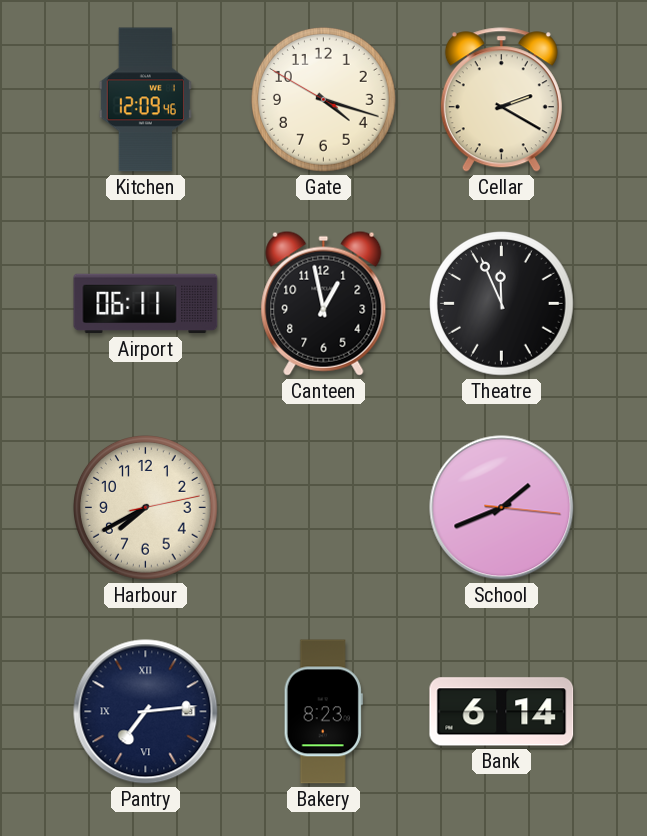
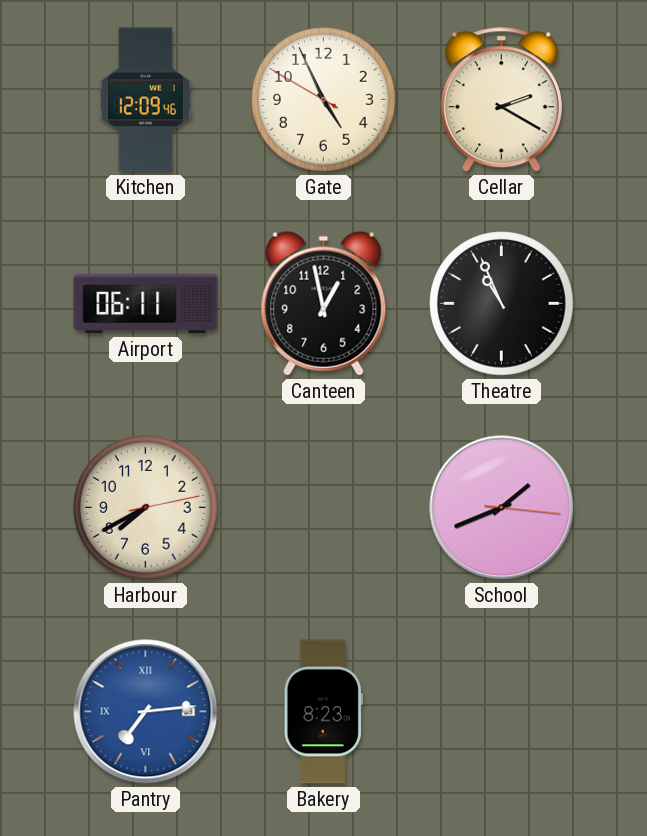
Gate: 4:17 -> 4:55
Theatre: 11:56 -> 10:56
Pantry dial: navy -> blue
Bank: 6:14 -> none
